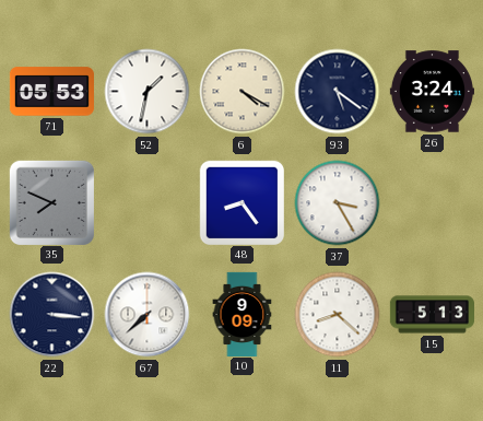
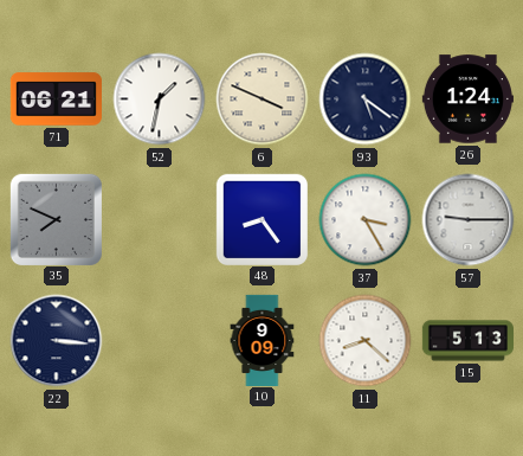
71: 05:53 -> 06:21
6: 4:20 -> 3:49
26: 3:24 -> 1:24
57: none -> 9:15
67: 7:38 -> none
